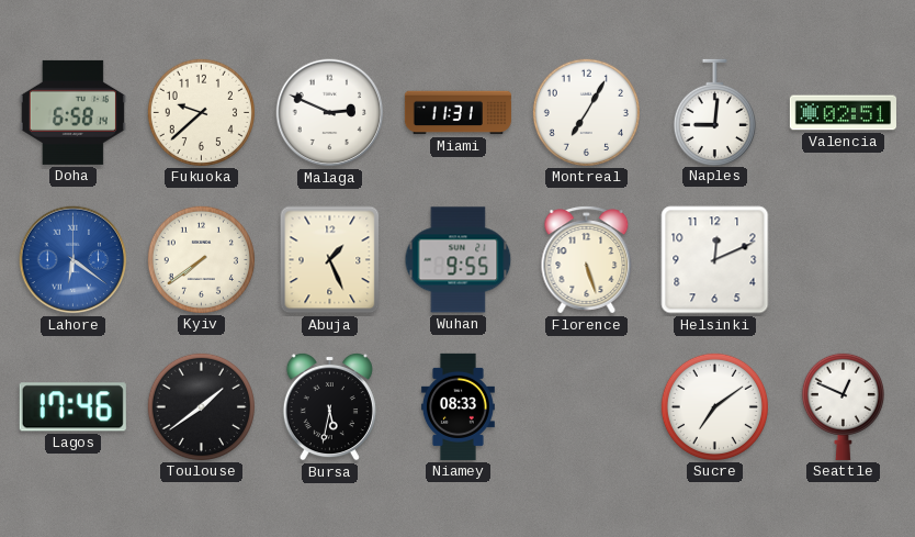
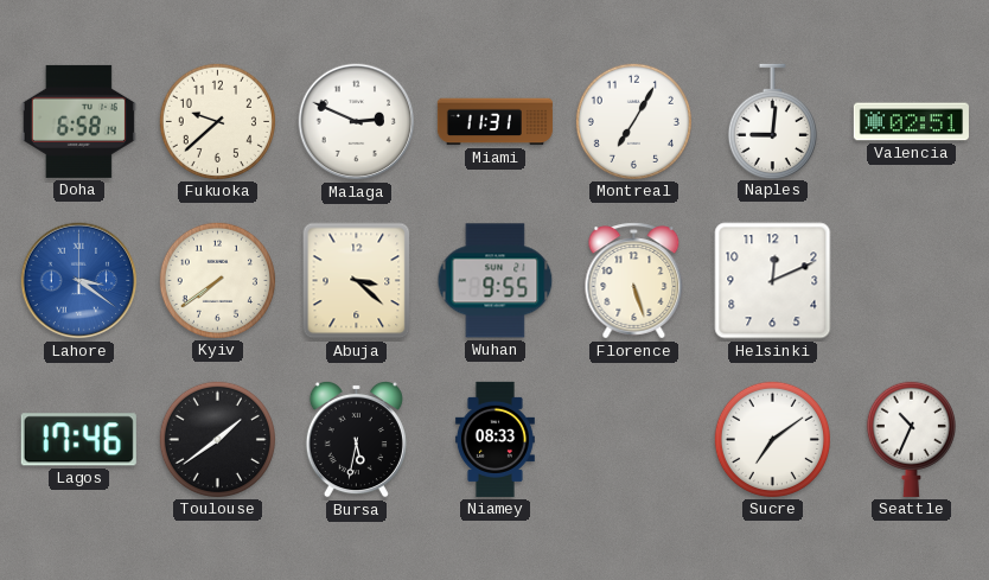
Lahore: 6:21 -> 3:21
Abuja: 1:26 -> 3:22
Seattle: 12:49 -> 10:34
